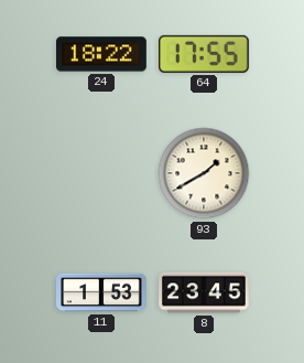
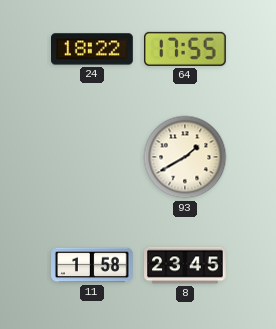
11: 1:53 -> 1:58
